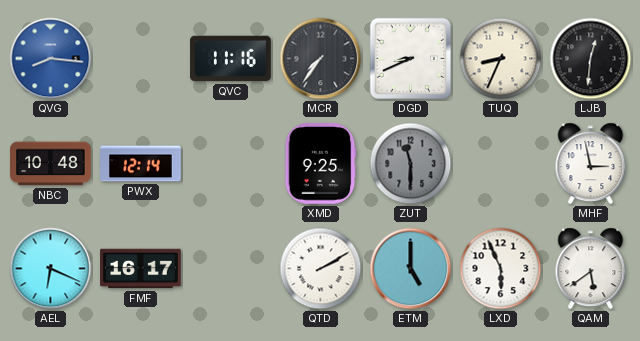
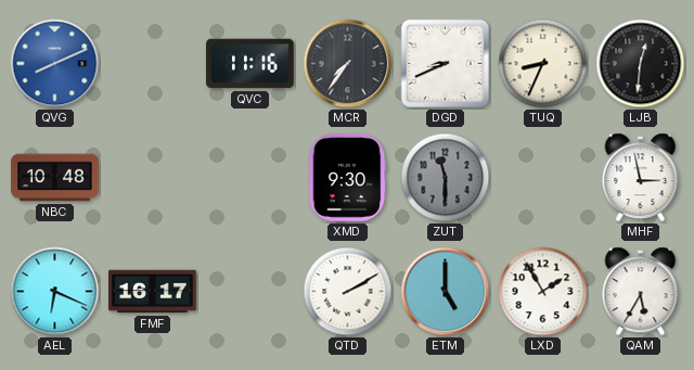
QVG: 8:16 -> 8:11
PWX: 12:14 -> none
XMD: 9:25 -> 9:30
LXD: 5:56 -> 1:55
QAM: 5:39 -> 5:35
